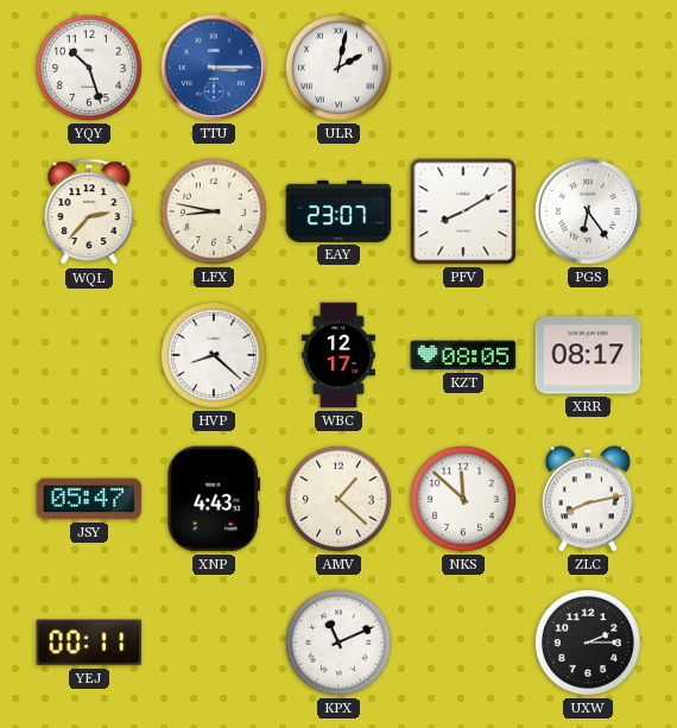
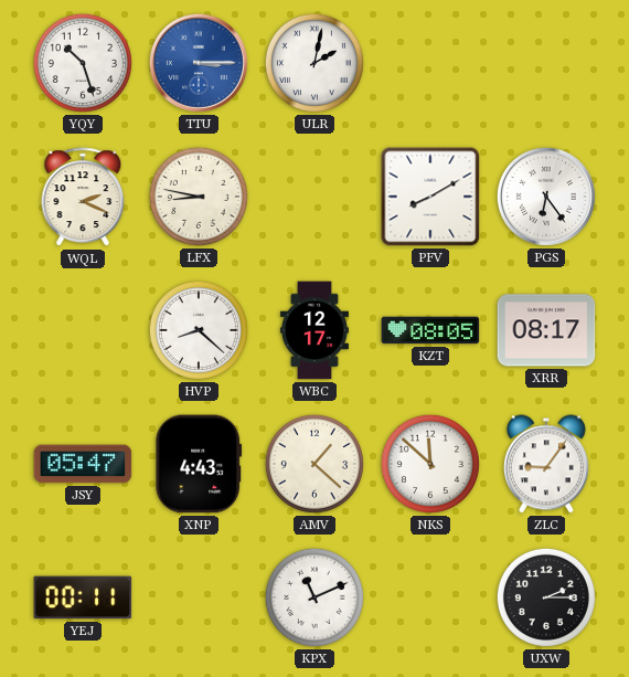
WQL: 2:37 -> 2:19
EAY: 23:07 -> none
ZLC: 8:13 -> 9:06
